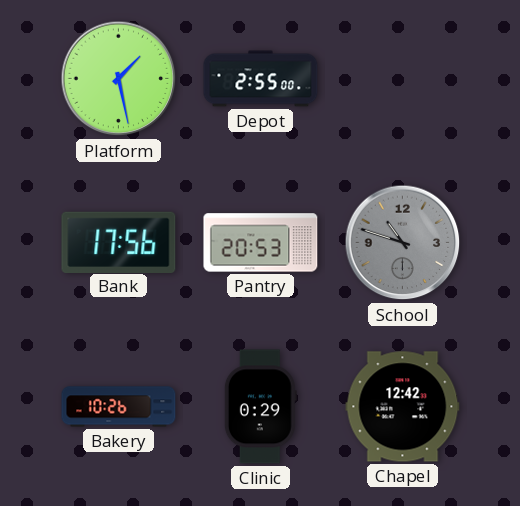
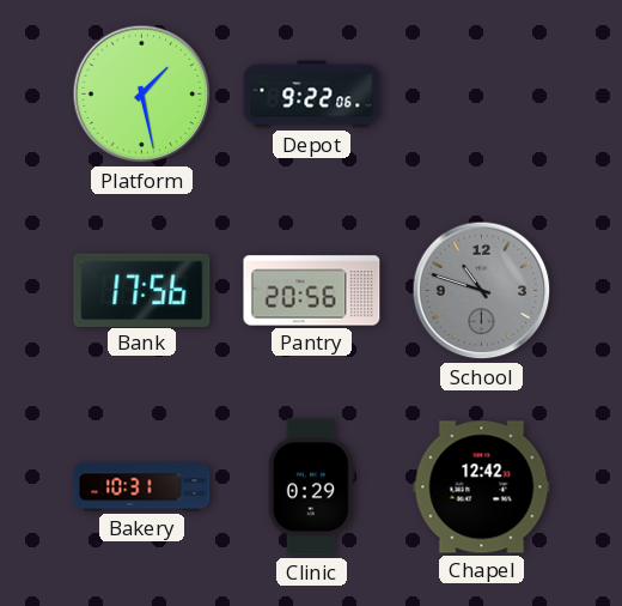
Depot: 2:55 -> 9:22
Pantry: 20:53 -> 20:56
Bakery: 10:26 -> 10:31
